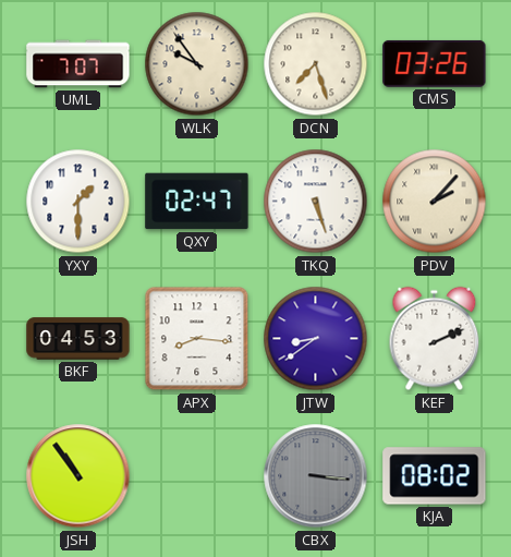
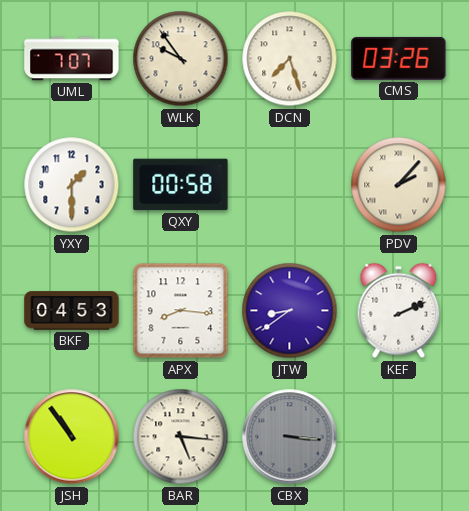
QXY: 02:47 -> 00:58
TKQ: 5:27 -> none
BAR: none -> 5:16
KJA: 08:02 -> none
